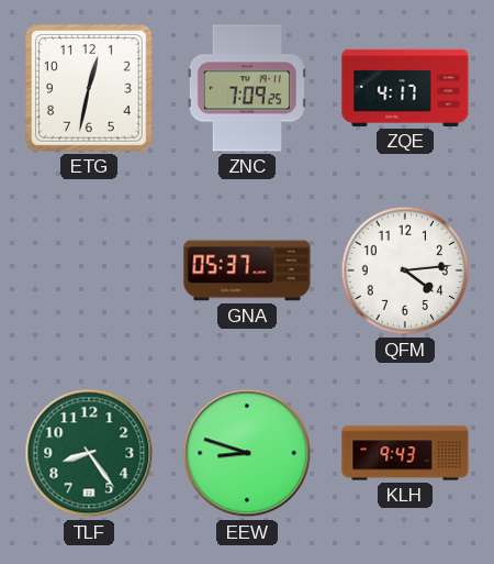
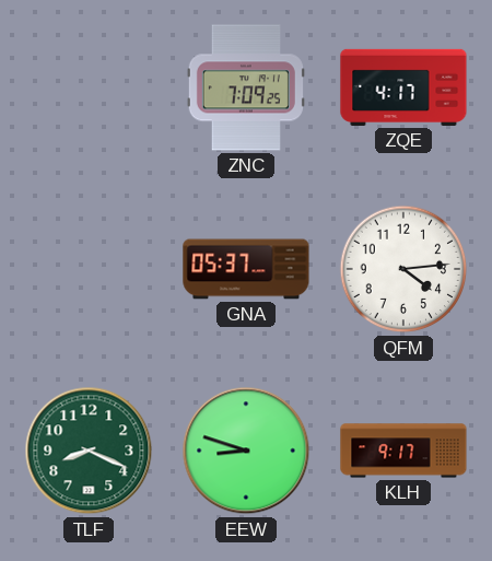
ETG: 12:32 -> none
TLF: 8:24 -> 8:19
KLH: 9:43 -> 9:17
